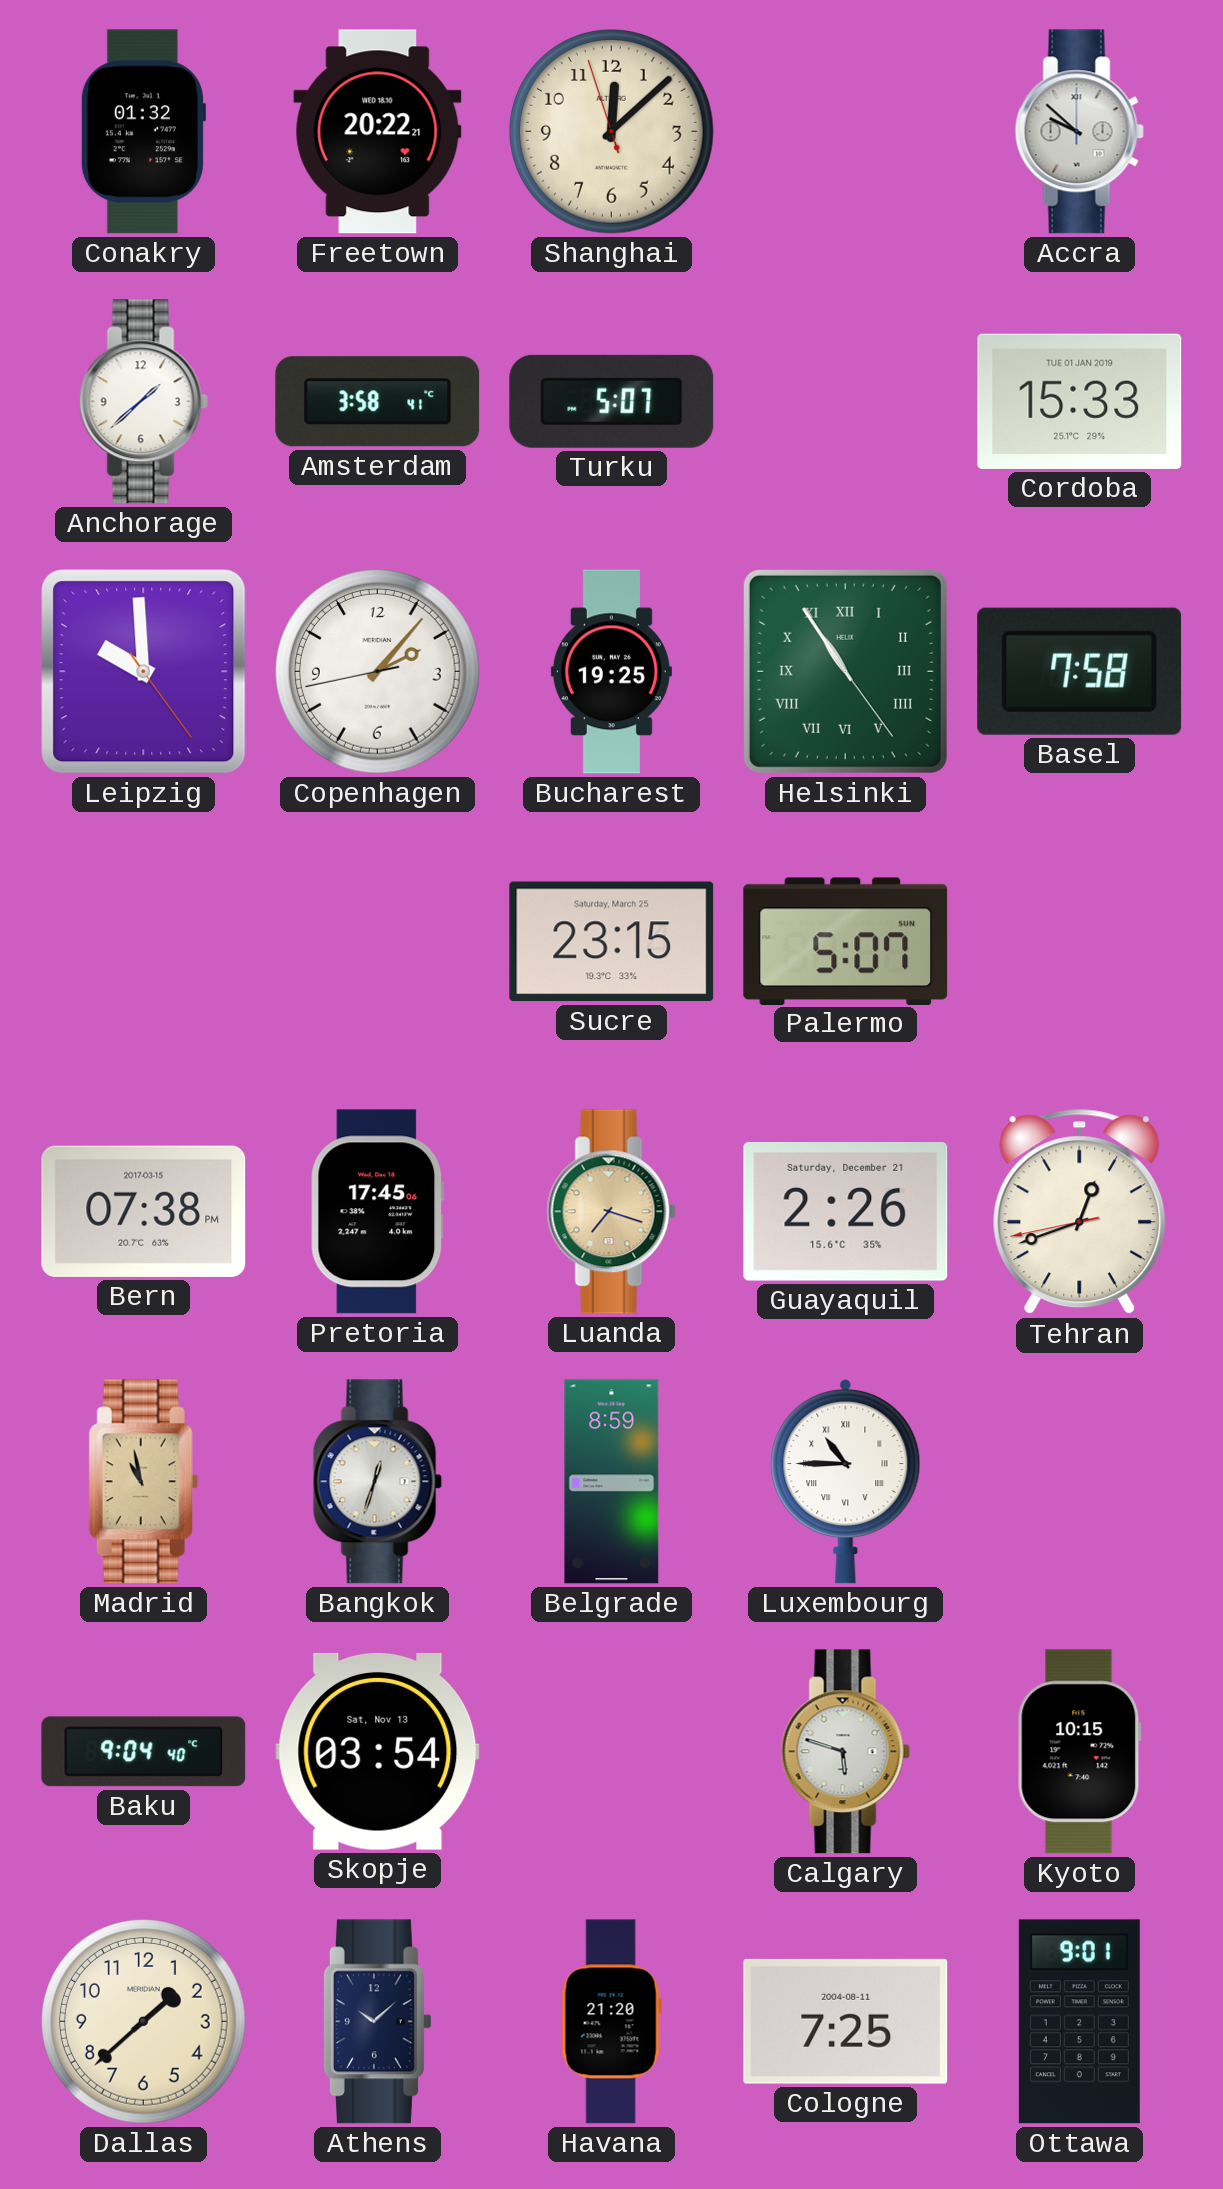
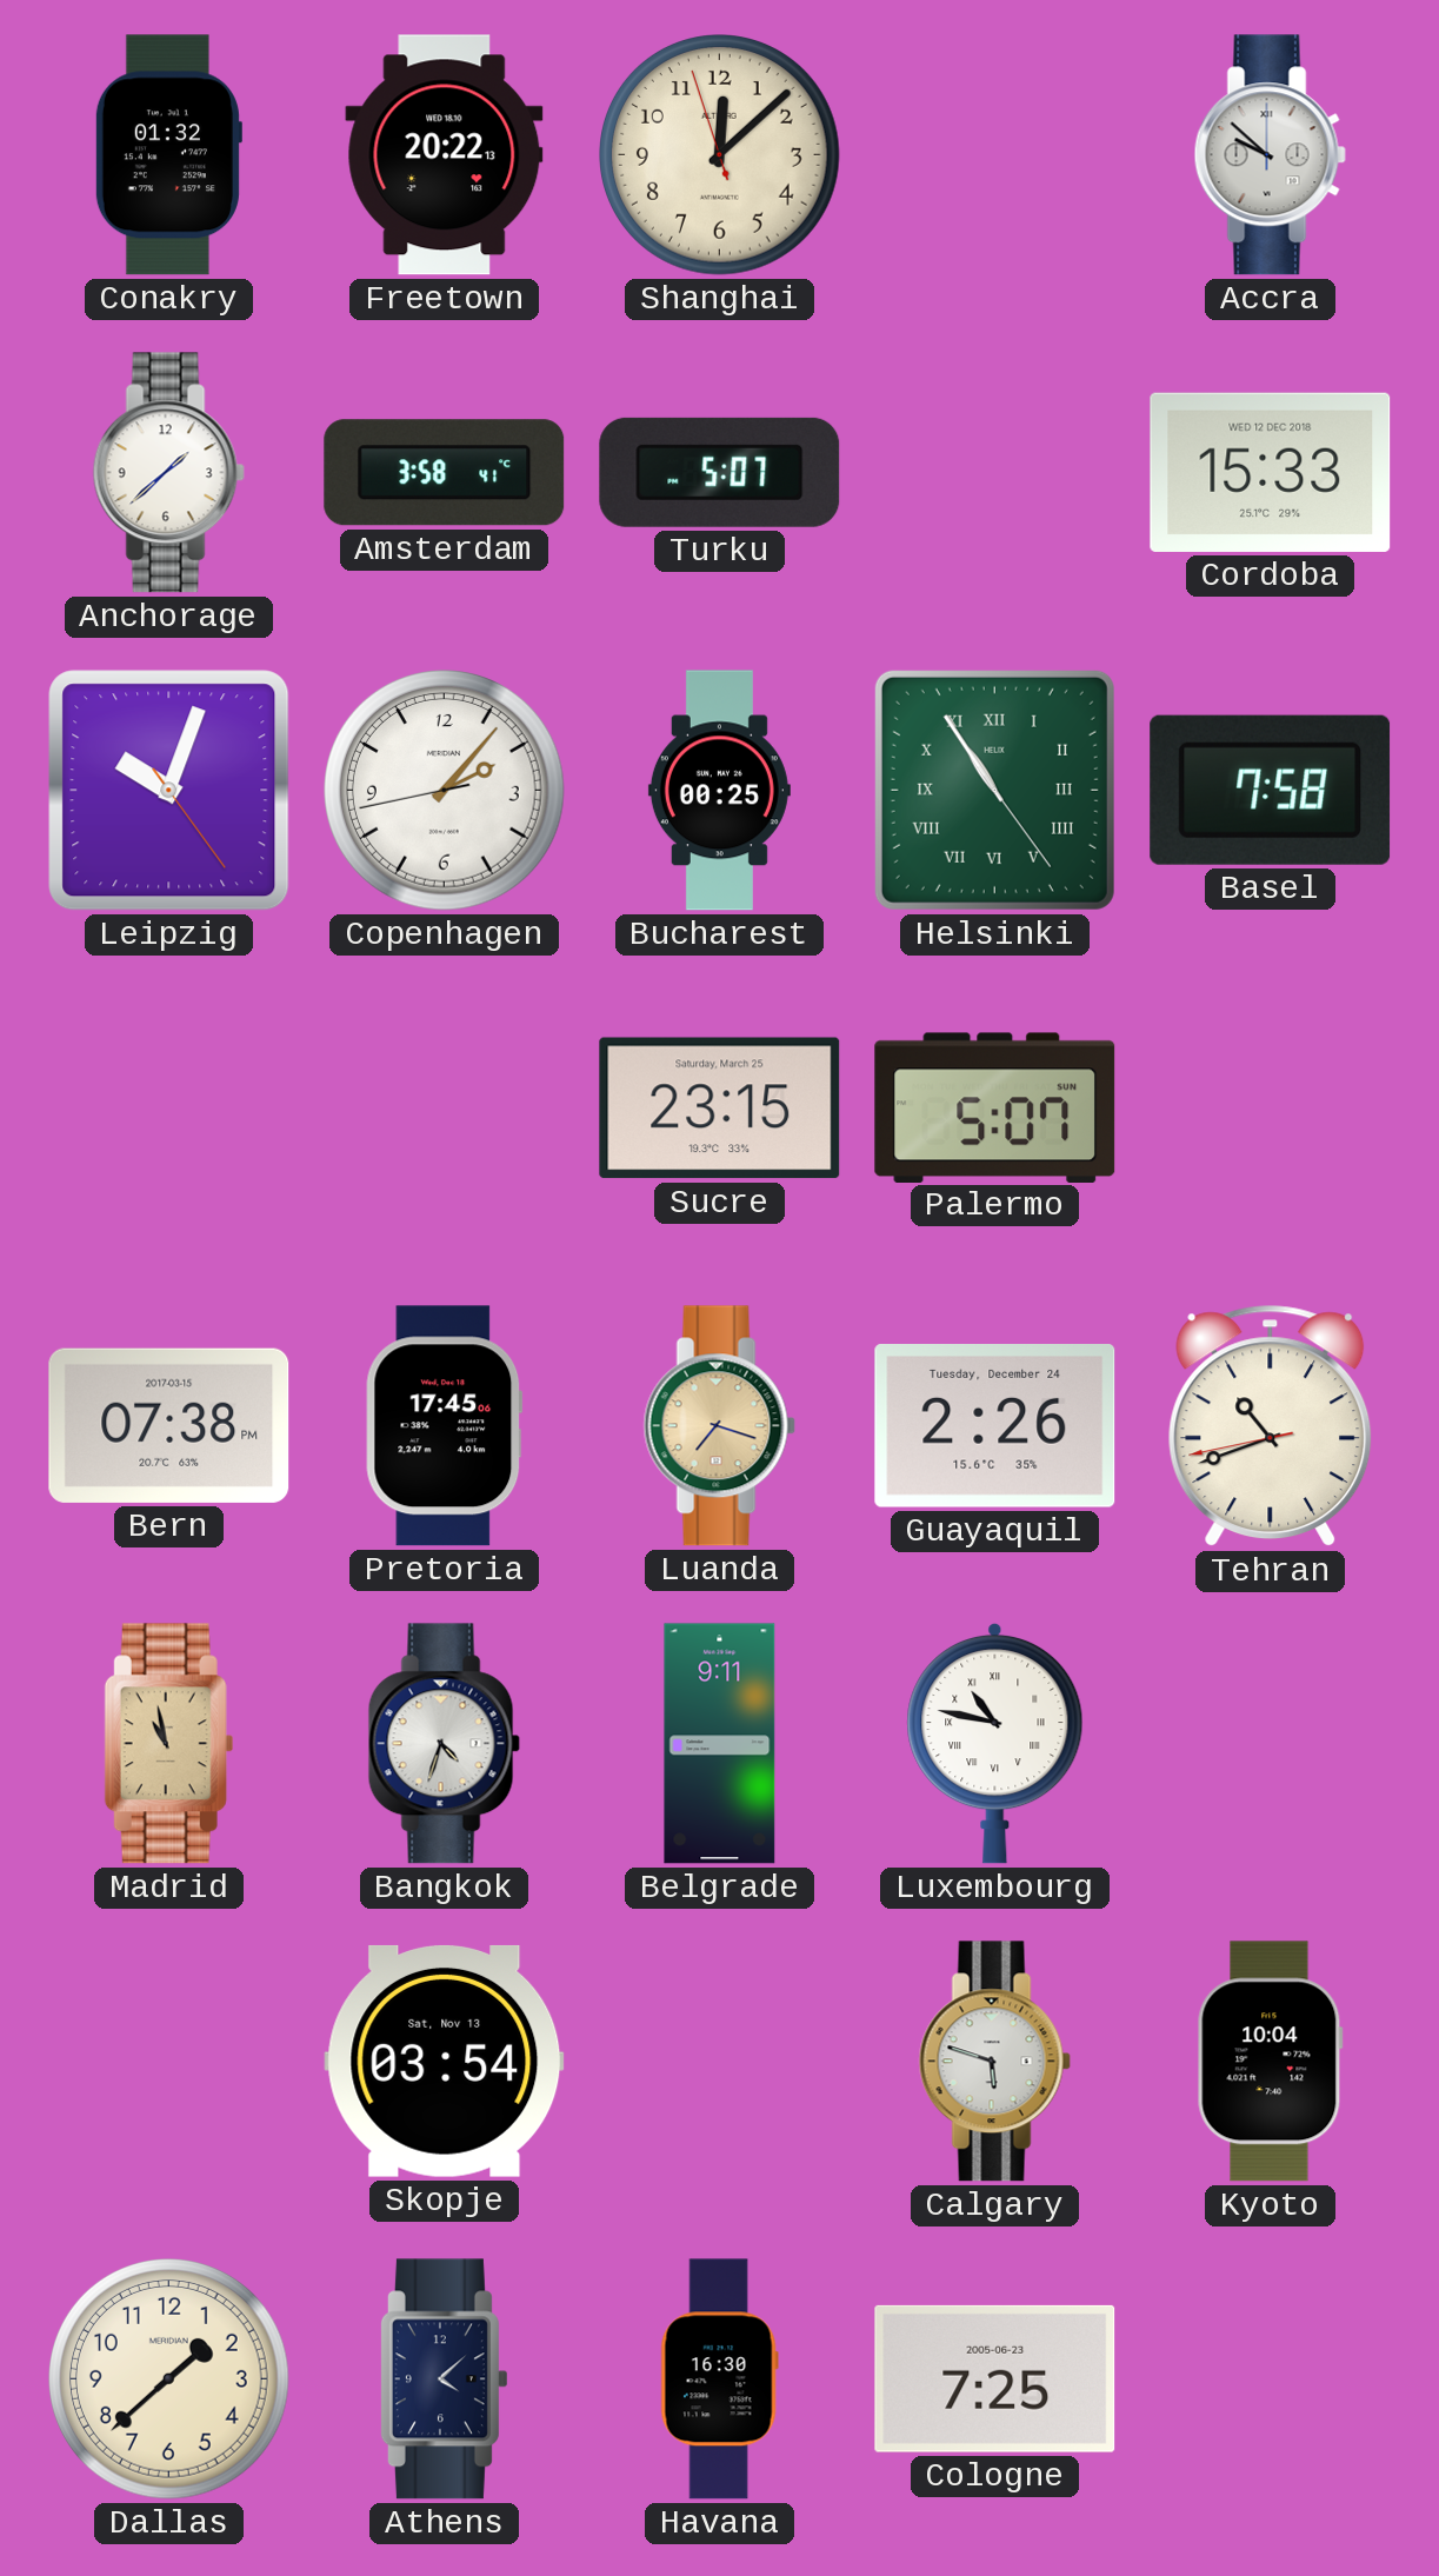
Freetown: 20:22:21 -> 20:22:13
Cordoba date: TUE 01 JAN 2019 -> WED 12 DEC 2018
Leipzig: 9:59 -> 10:03
Bucharest: 19:25 -> 00:25
Guayaquil date: Saturday, December 21 -> Tuesday, December 24
Tehran: 12:41 -> 10:41
Bangkok: 12:33 -> 4:33
Belgrade: 8:59 -> 9:11
Luxembourg: 10:45 -> 10:47
Baku: 9:04 -> none
Kyoto: 10:15 -> 10:04
Athens: 10:08 -> 4:08
Havana: 21:20 -> 16:30
Cologne date: 2004-08-11 -> 2005-06-23
Ottawa: 9:01 -> none
